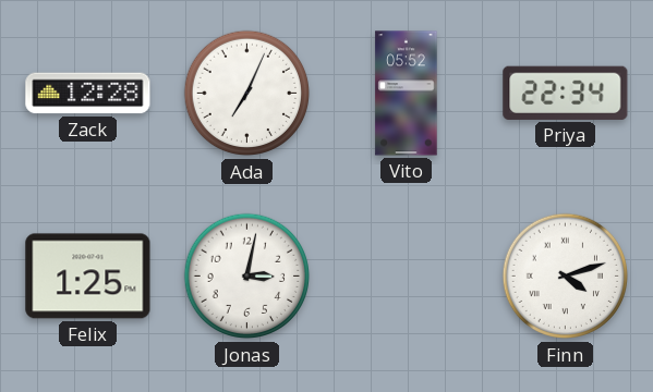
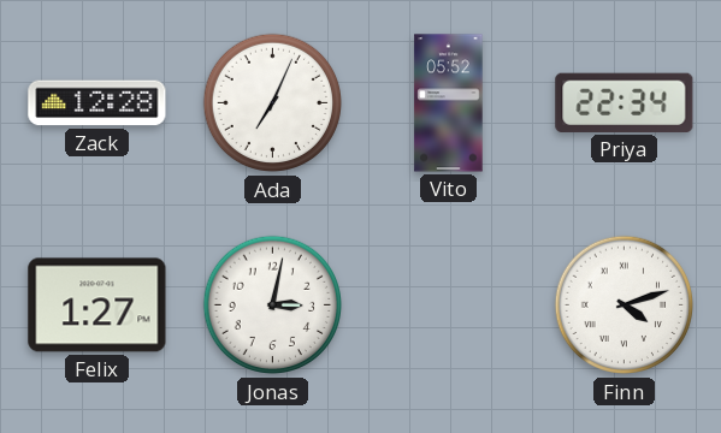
Felix: 1:25 -> 1:27
